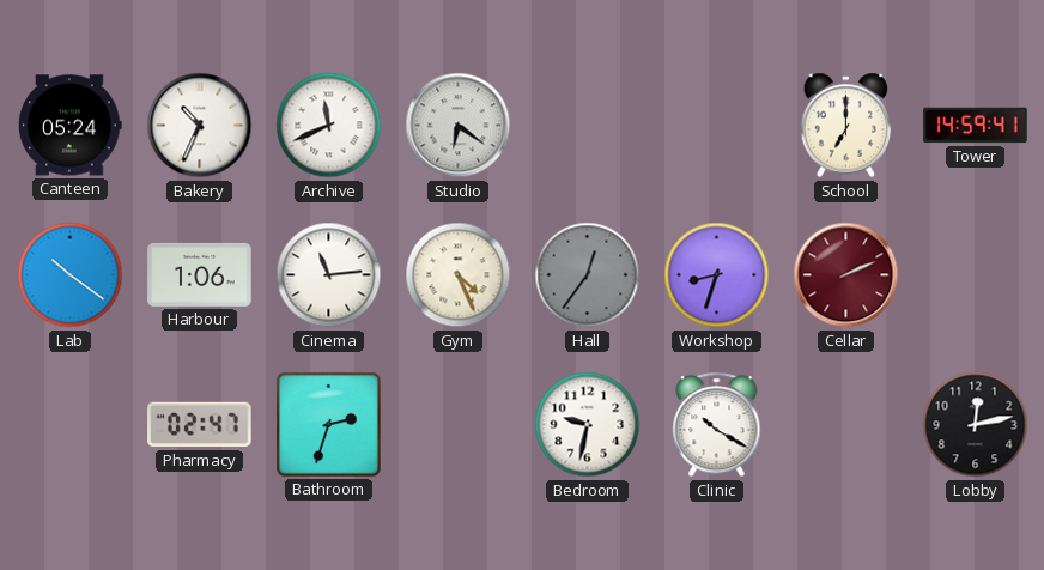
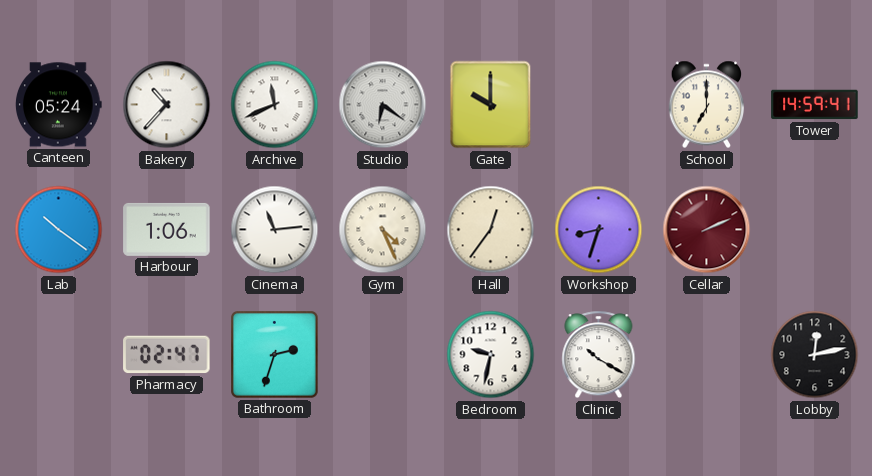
Bakery: 10:34 -> 10:37
Gate: none -> 10:00
Hall dial: grey -> cream
